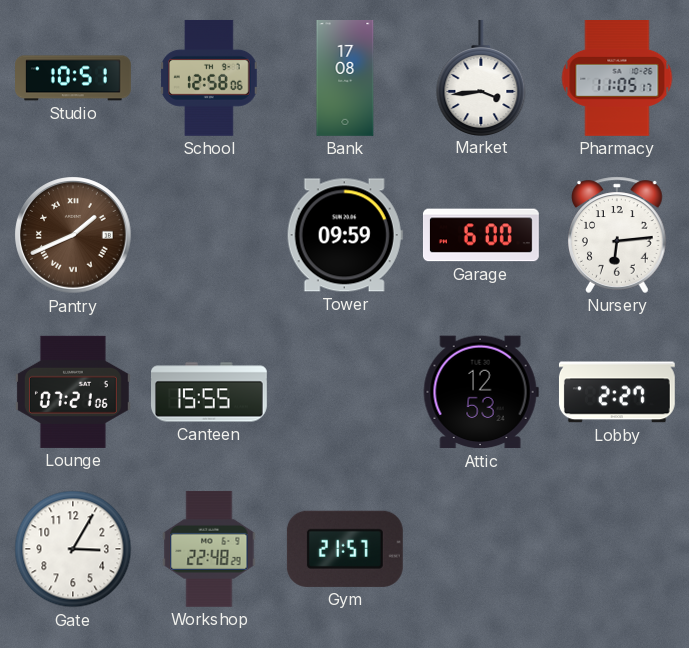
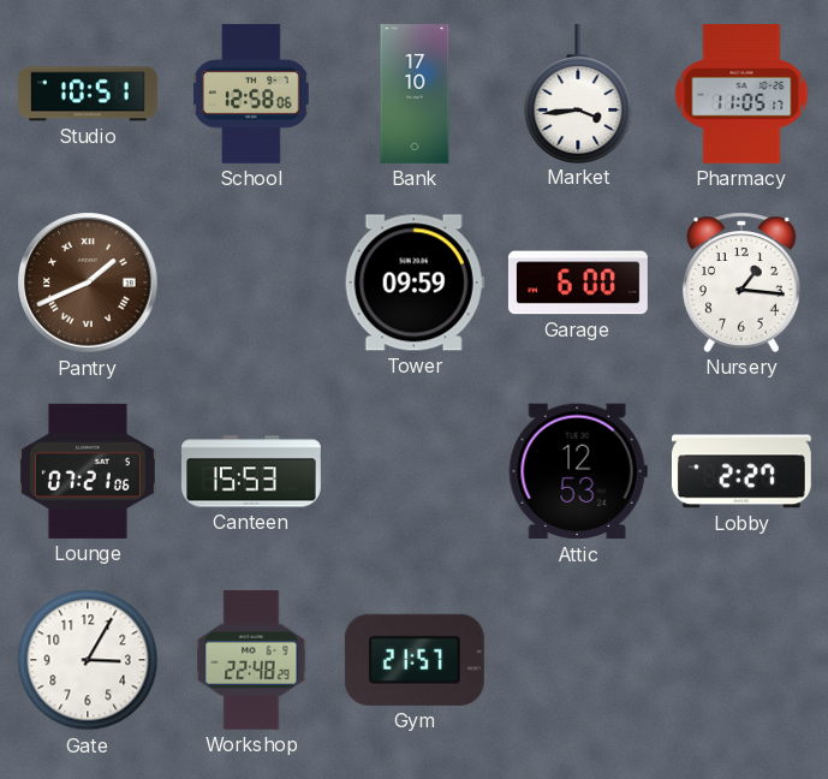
Bank: 17:08 -> 17:10
Nursery: 6:14 -> 1:16
Canteen: 15:55 -> 15:53
